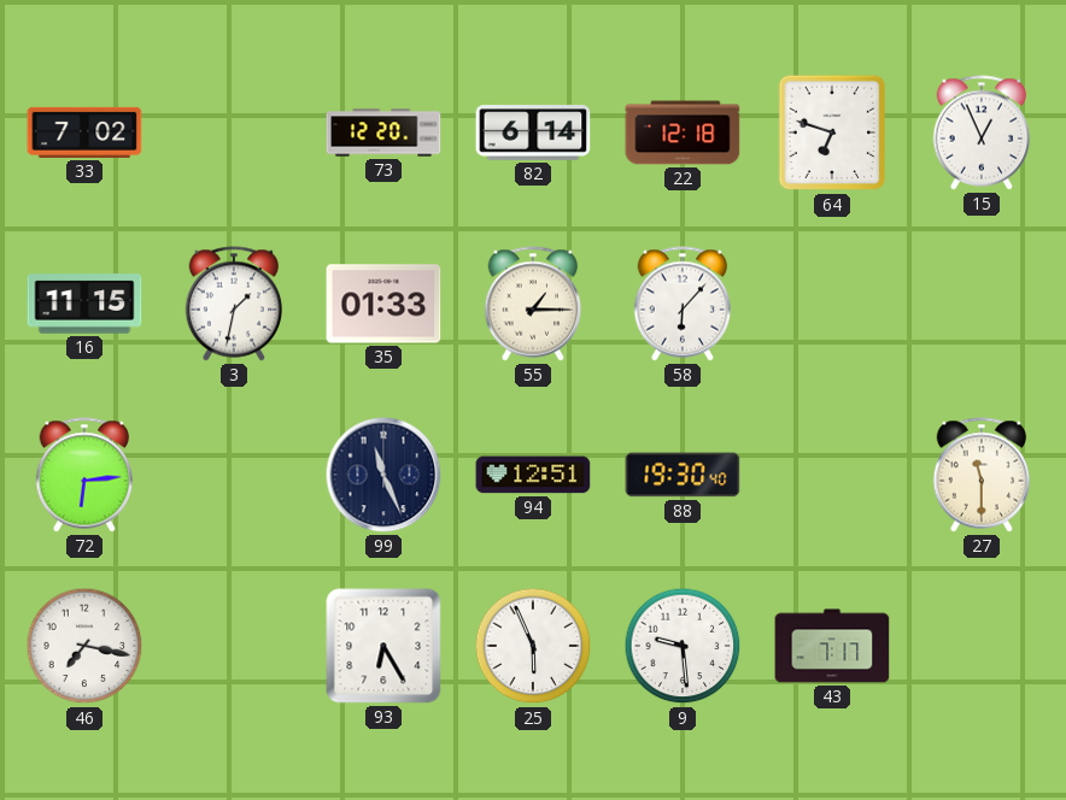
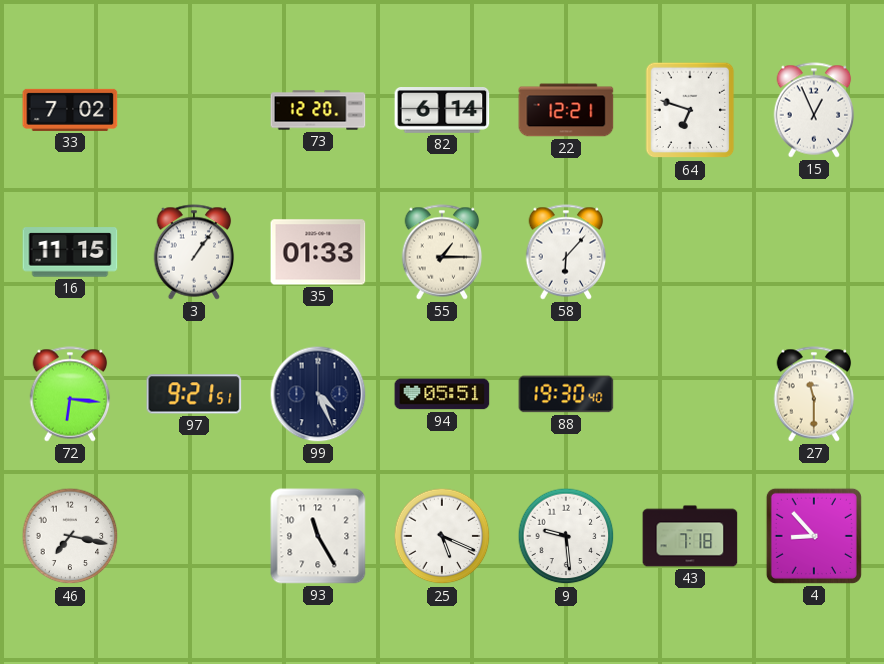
22: 12:18 -> 12:21
3: 1:32 -> 1:06
72: 6:14 -> 6:16
97: none -> 9:21
99: 11:26 -> 4:26
94: 12:51 -> 05:51
93: 6:25 -> 11:25
25: 5:56 -> 5:19
43: 7:17 -> 7:18
4: none -> 8:53
